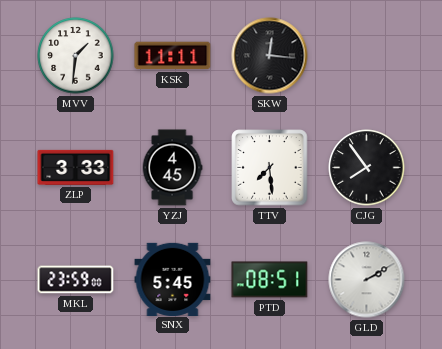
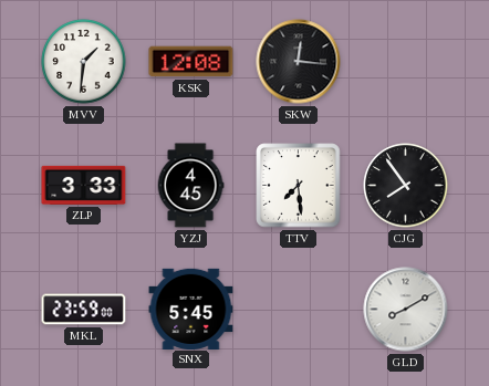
KSK: 11:11 -> 12:08
PTD: 08:51 -> none
GLD: 2:10 -> 8:10
